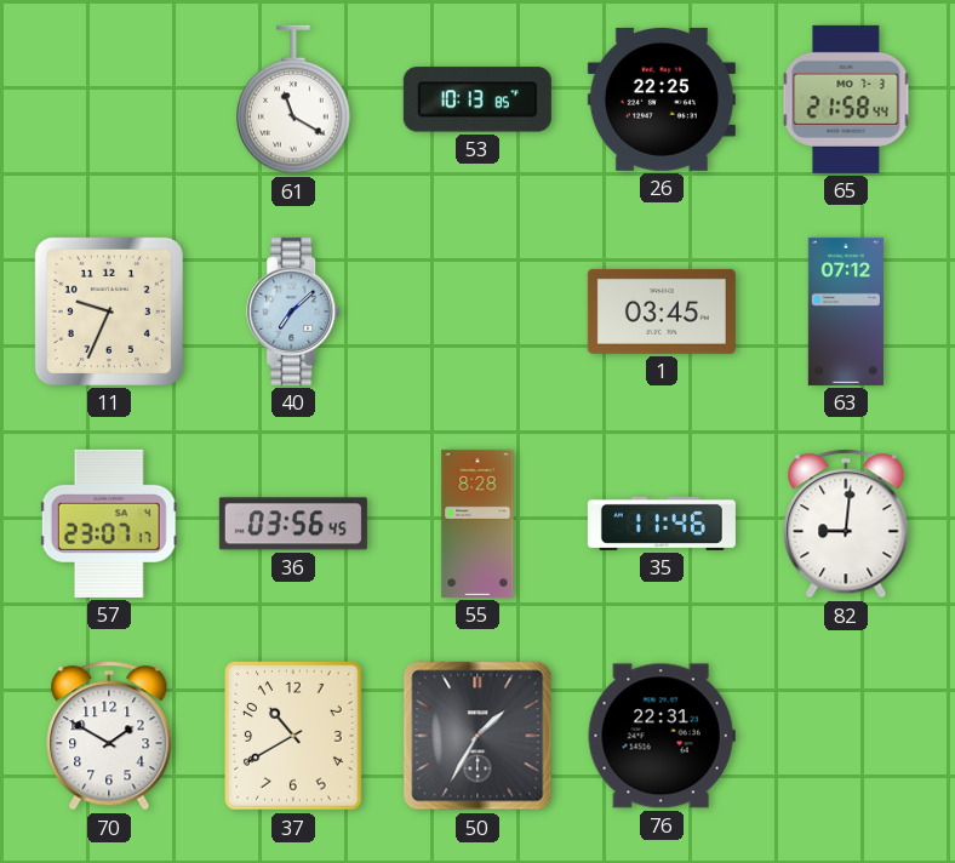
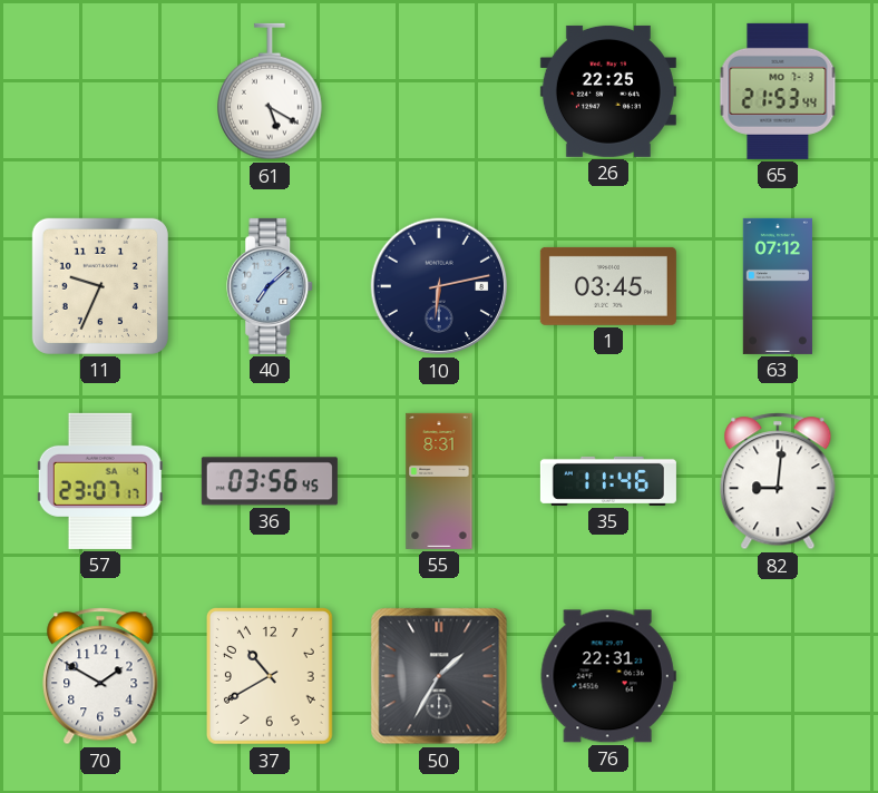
61: 11:20 -> 5:20
53: 10:13 -> none
65: 21:58 -> 21:53
10: none -> 6:13
55: 8:28 -> 8:31
